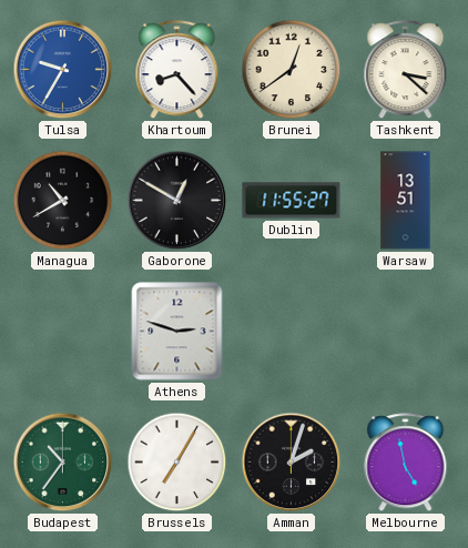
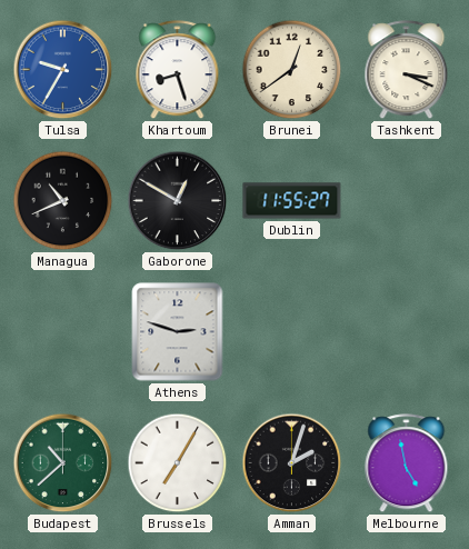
Khartoum: 8:23 -> 8:27
Tashkent: 3:22 -> 3:19
Managua: 10:40 -> 10:41
Warsaw: 13:51 -> none
Budapest: 10:36 -> 10:38
